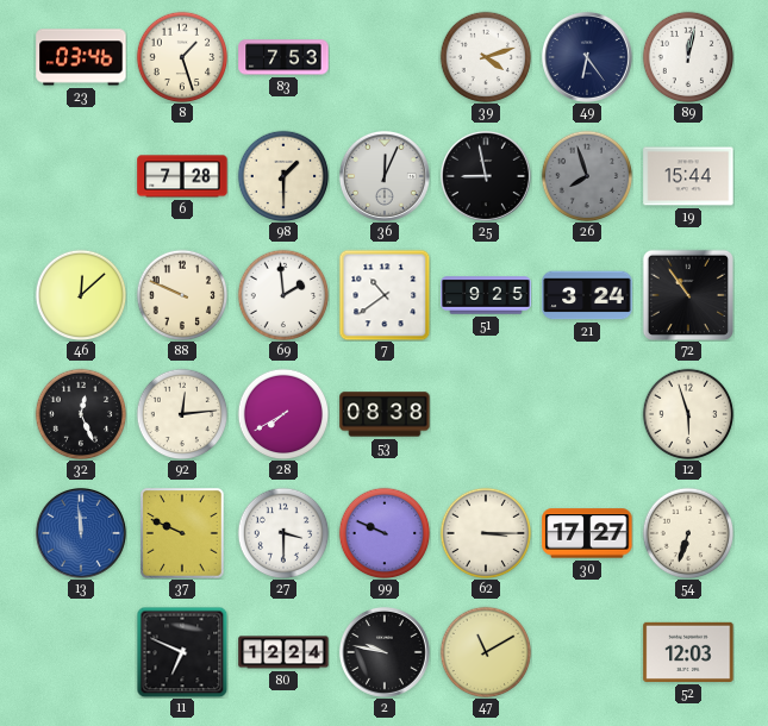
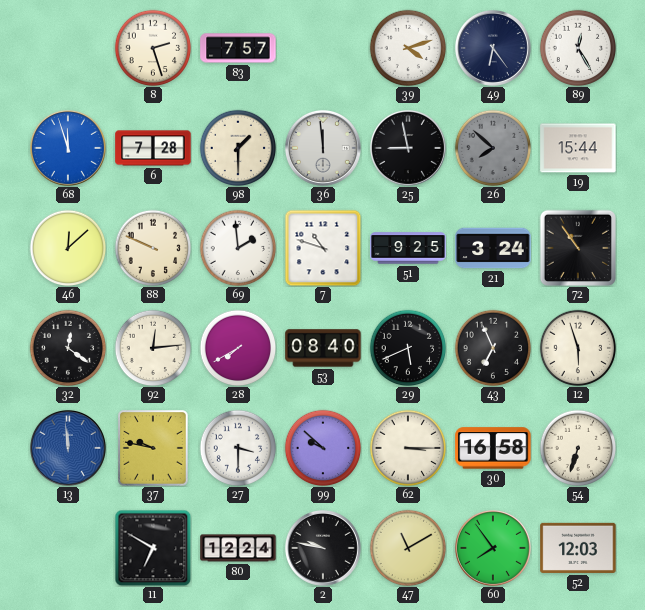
23: 03:46 -> none
8: 1:27 -> 2:27
83: 7:53 -> 7:57
89: 12:02 -> 12:25
68: none -> 11:57
36: 12:04 -> 11:59
26: 7:57 -> 7:52
7: 10:39 -> 10:48
32: 12:26 -> 12:21
53: 08:38 -> 08:40
29: none -> 5:41
43: none -> 6:56
37: 9:49 -> 9:47
99: 9:49 -> 9:52
30: 17:27 -> 16:58
11: 6:49 -> 6:50
60: none -> 7:54
